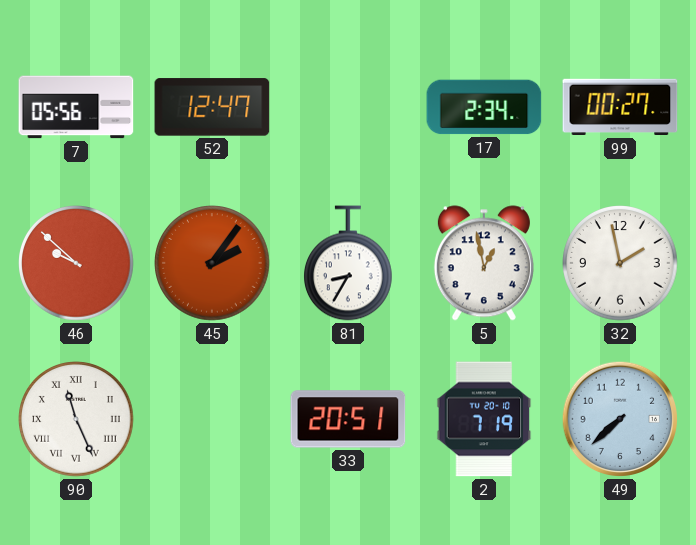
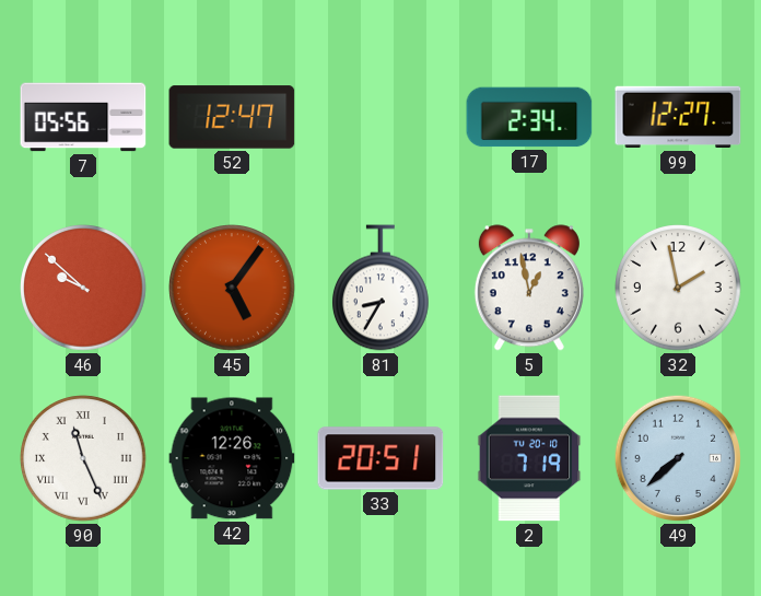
99: 00:27 -> 12:27
45: 2:06 -> 5:06
42: none -> 12:26
